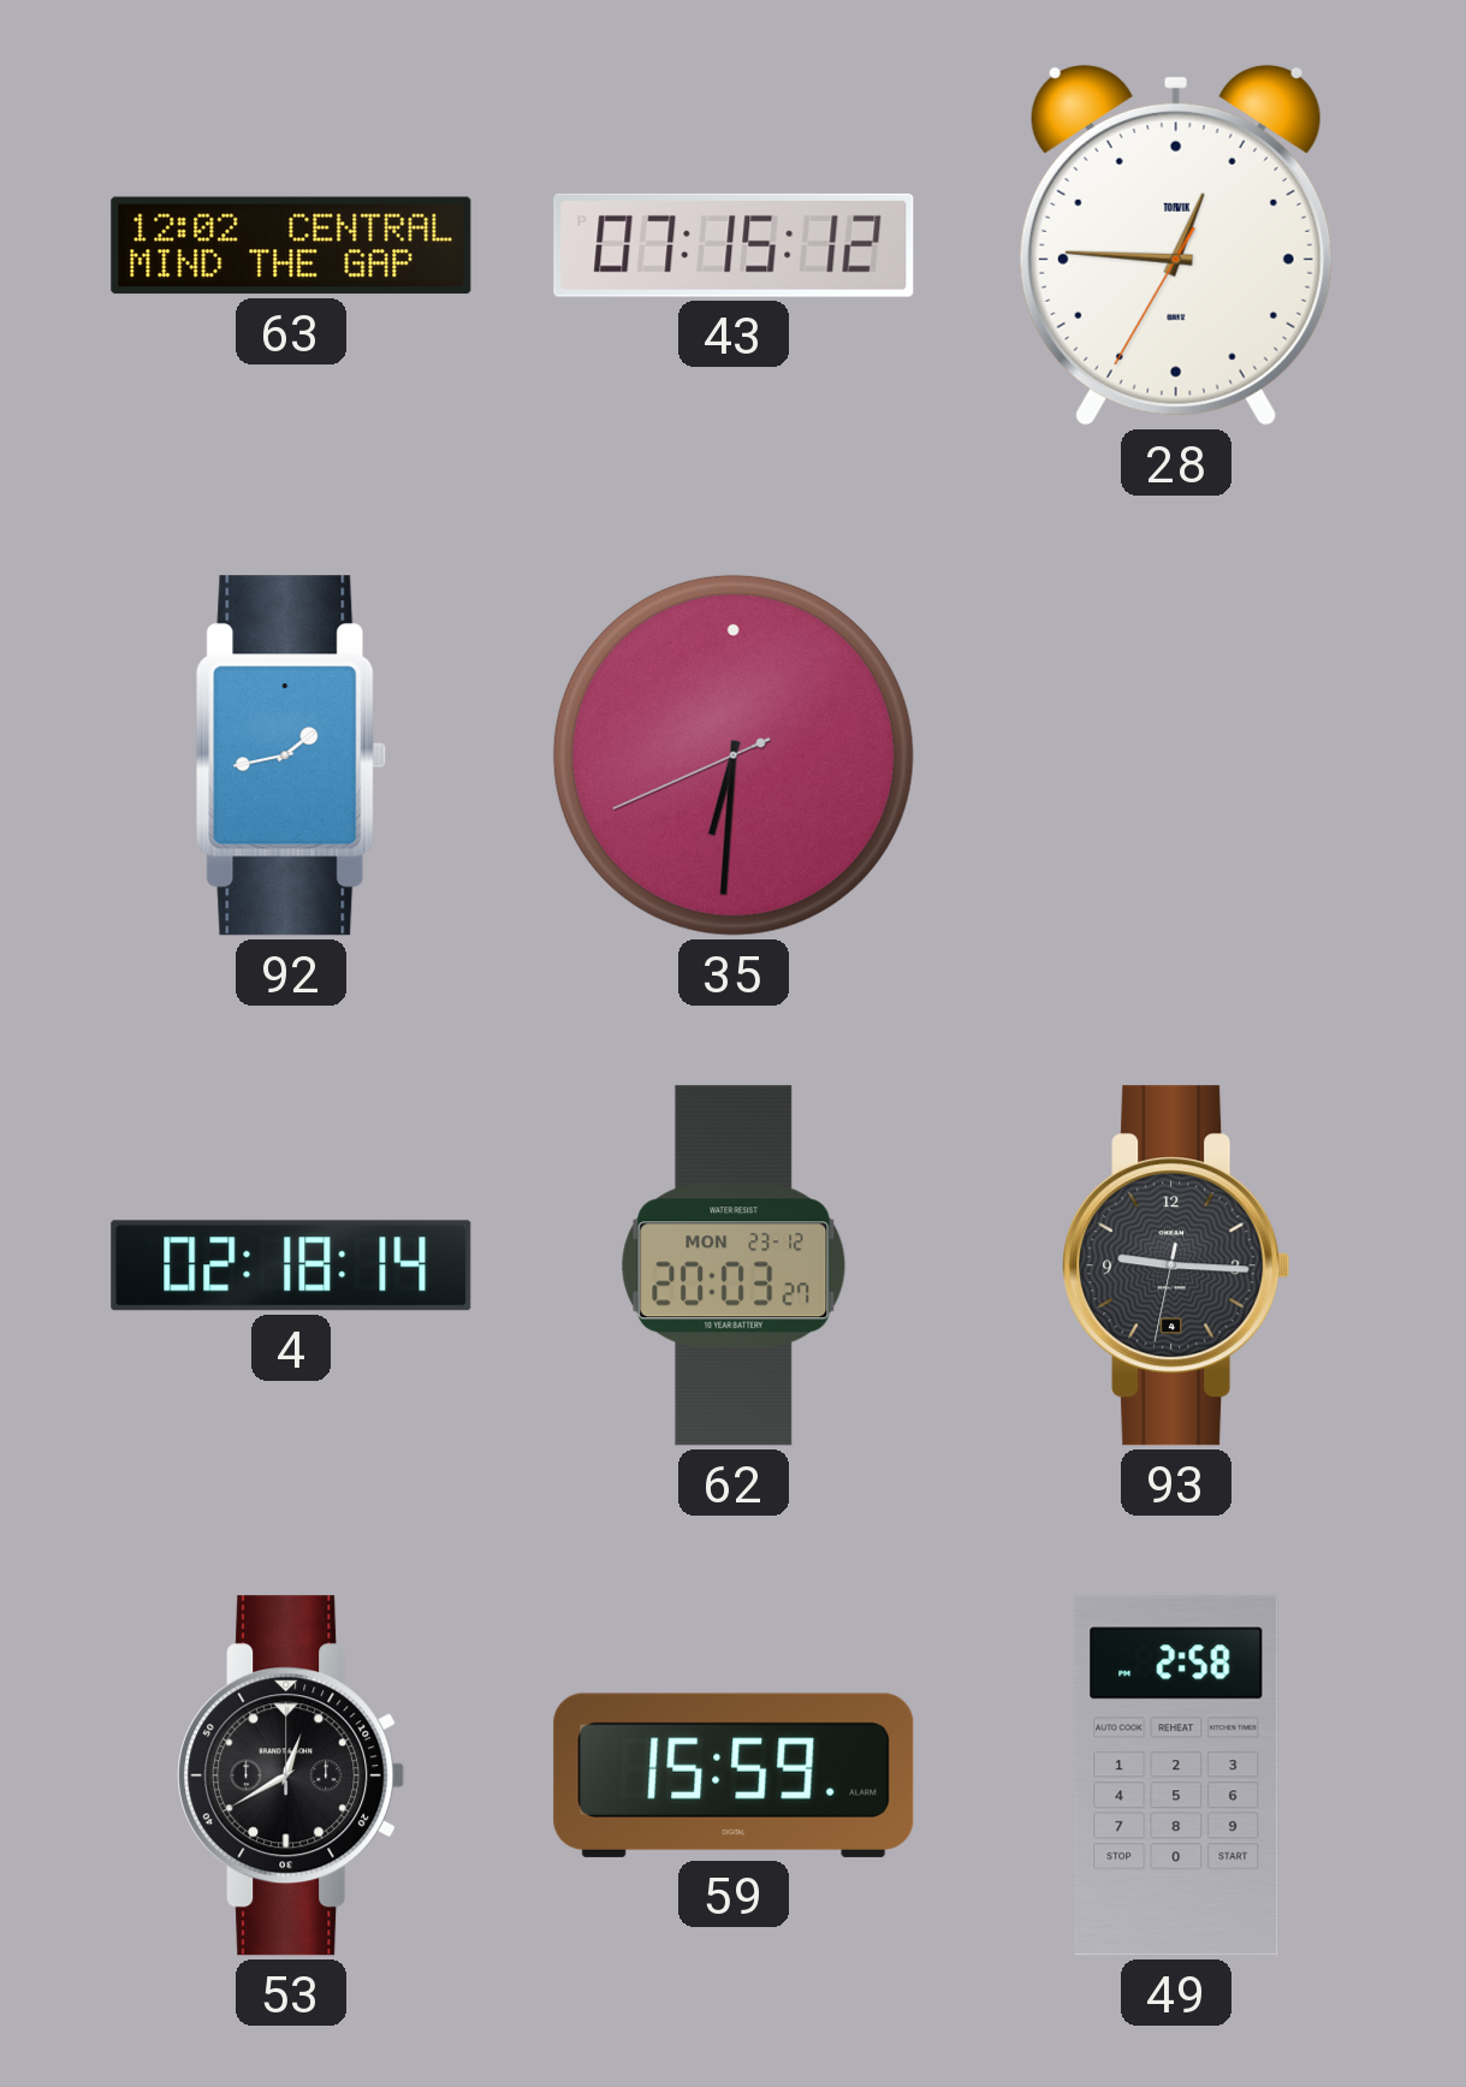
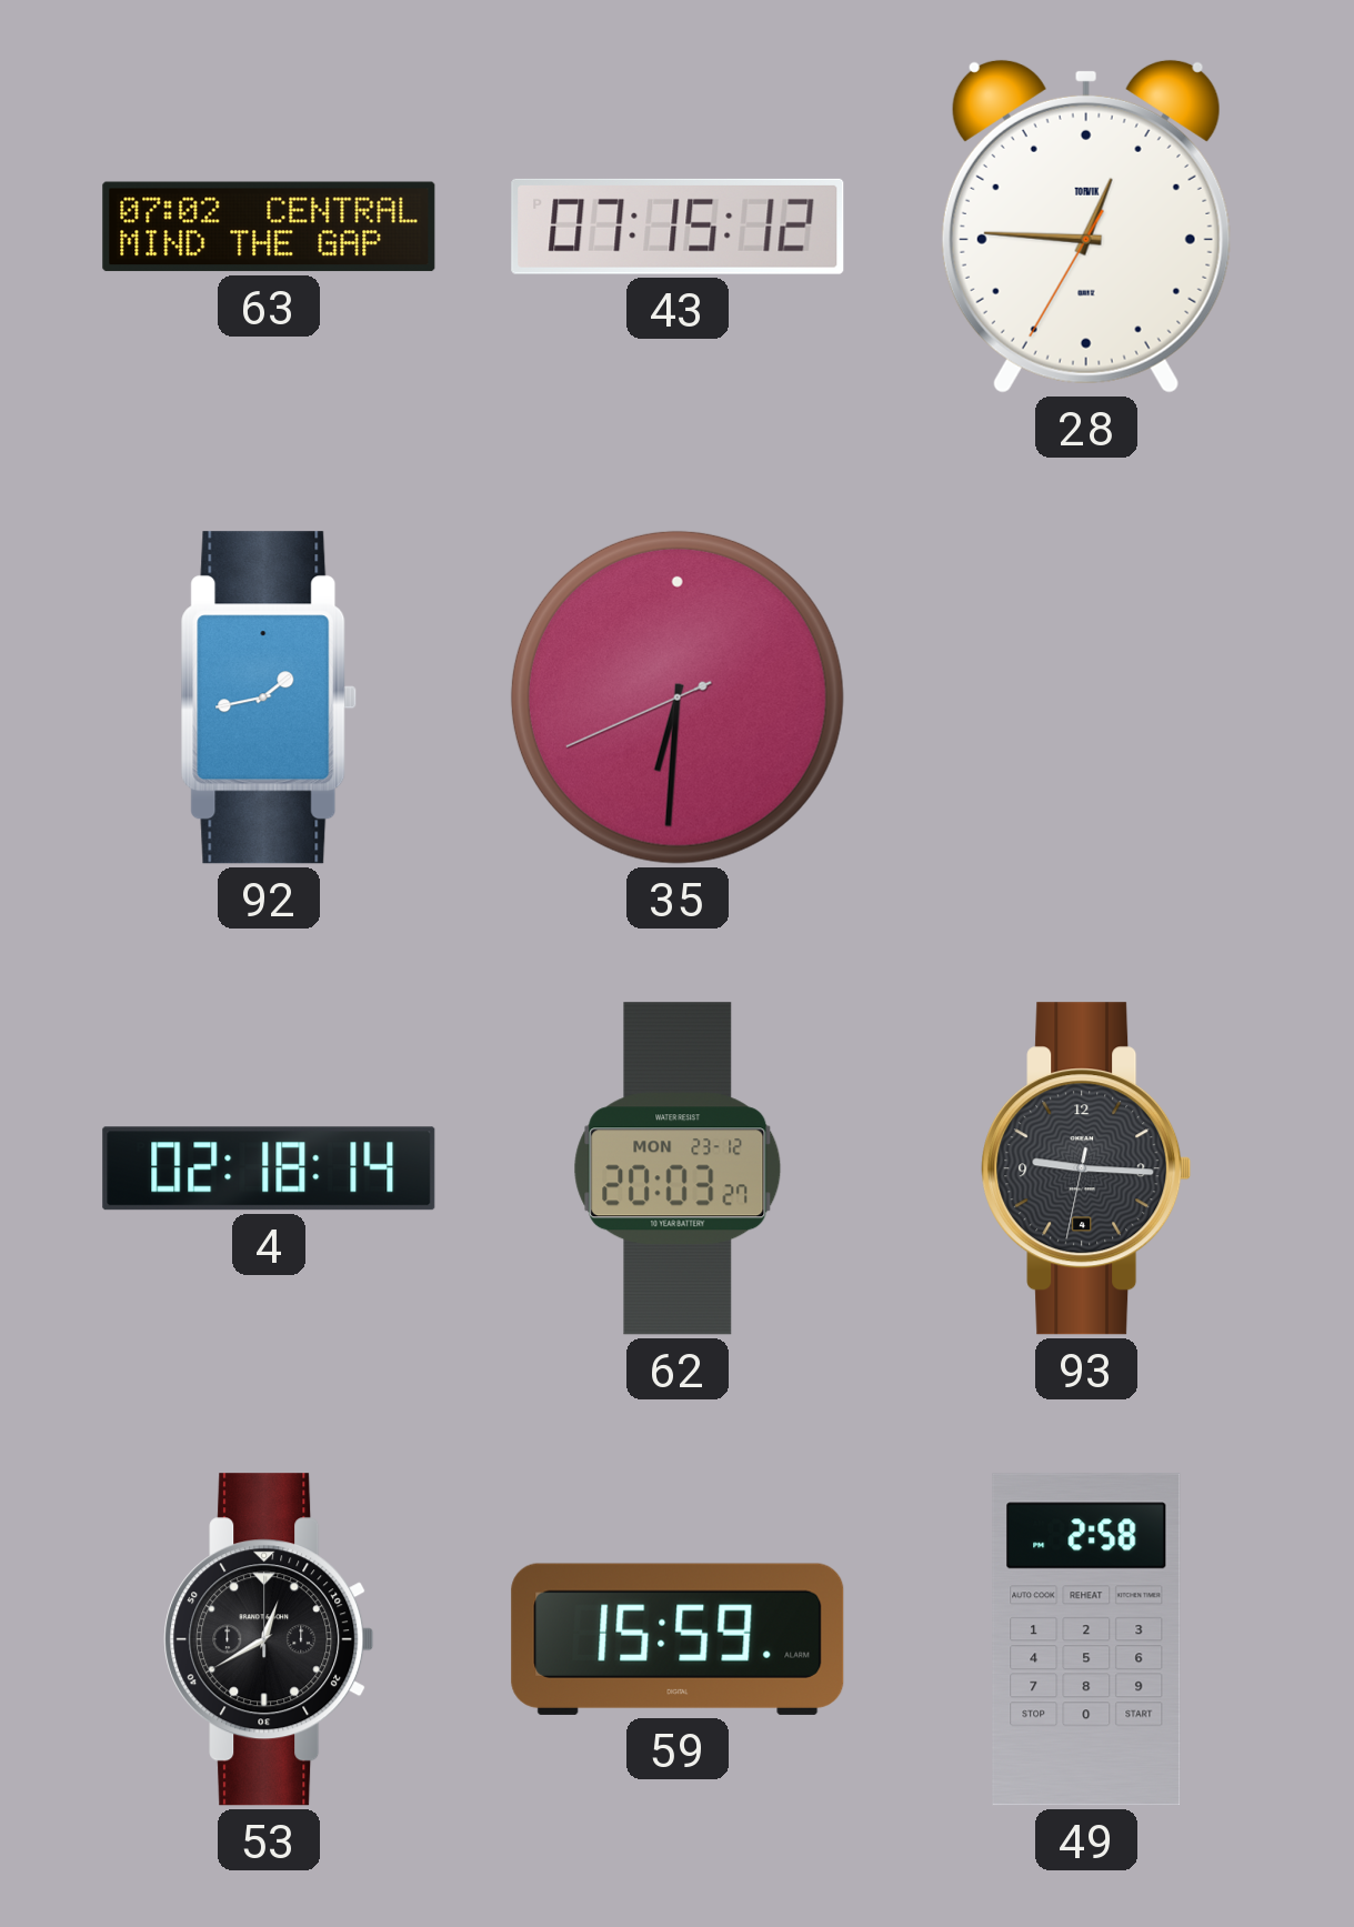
63: 12:02 -> 07:02
